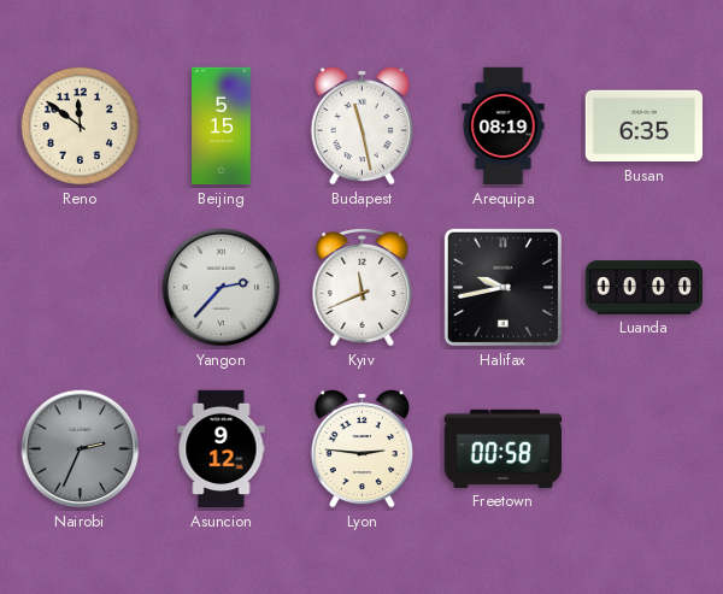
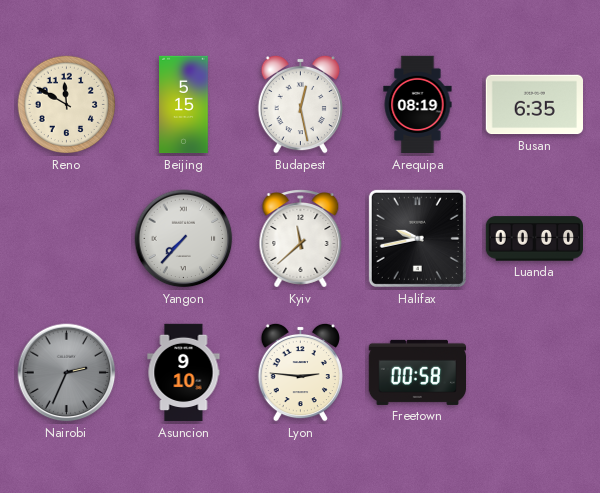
Reno: 11:51 -> 11:50
Budapest: 11:28 -> 12:28
Yangon: 2:37 -> 7:37
Kyiv: 11:41 -> 11:38
Asuncion: 9:12 -> 9:10
